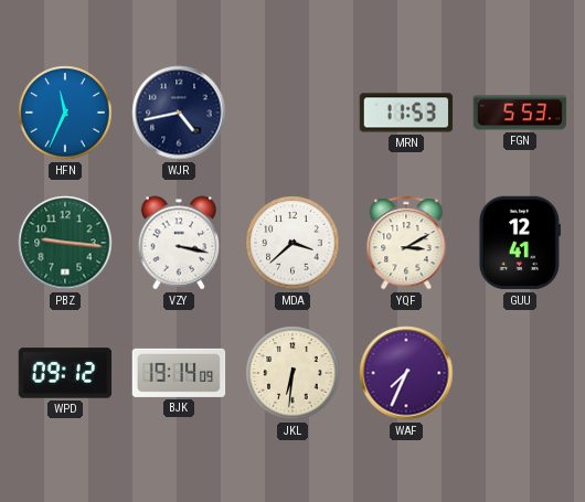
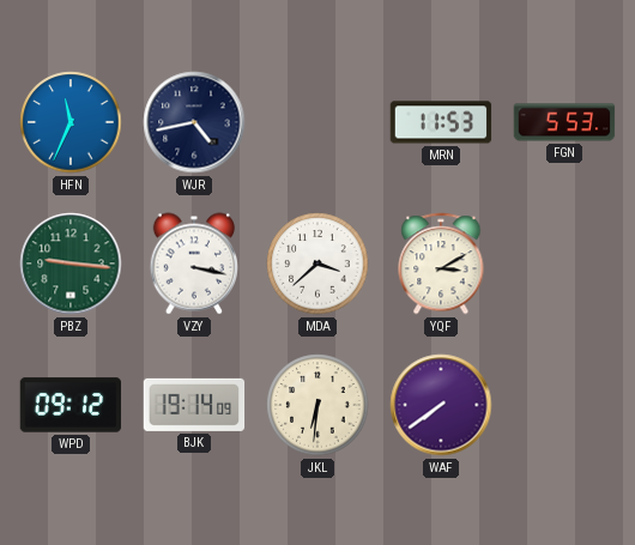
GUU: 12:41 -> none
WAF: 7:34 -> 7:39
